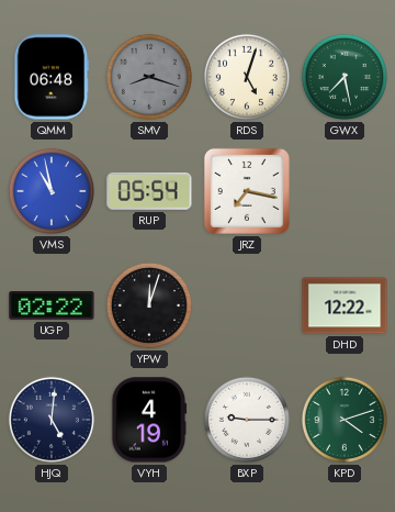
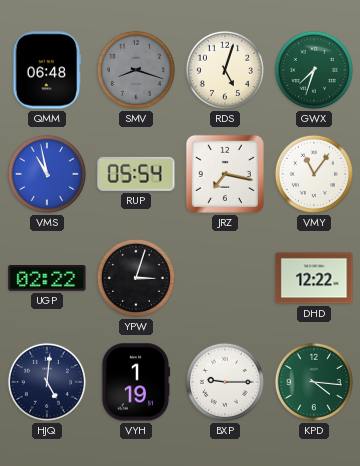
GWX: 7:28 -> 7:33
VMY: none -> 11:06
YPW: 12:03 -> 3:03
VYH: 4:19 -> 1:19
KPD: 4:12 -> 4:16
